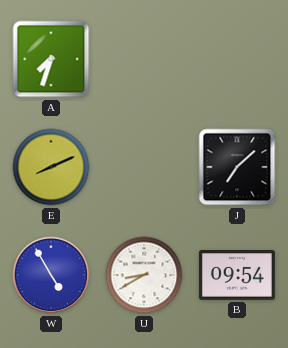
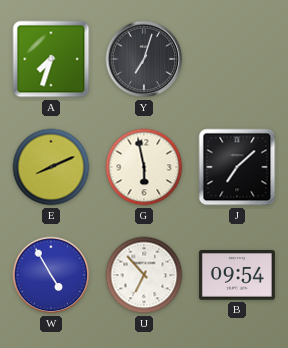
Y: none -> 7:03
G: none -> 5:58
U: 8:40 -> 6:53
